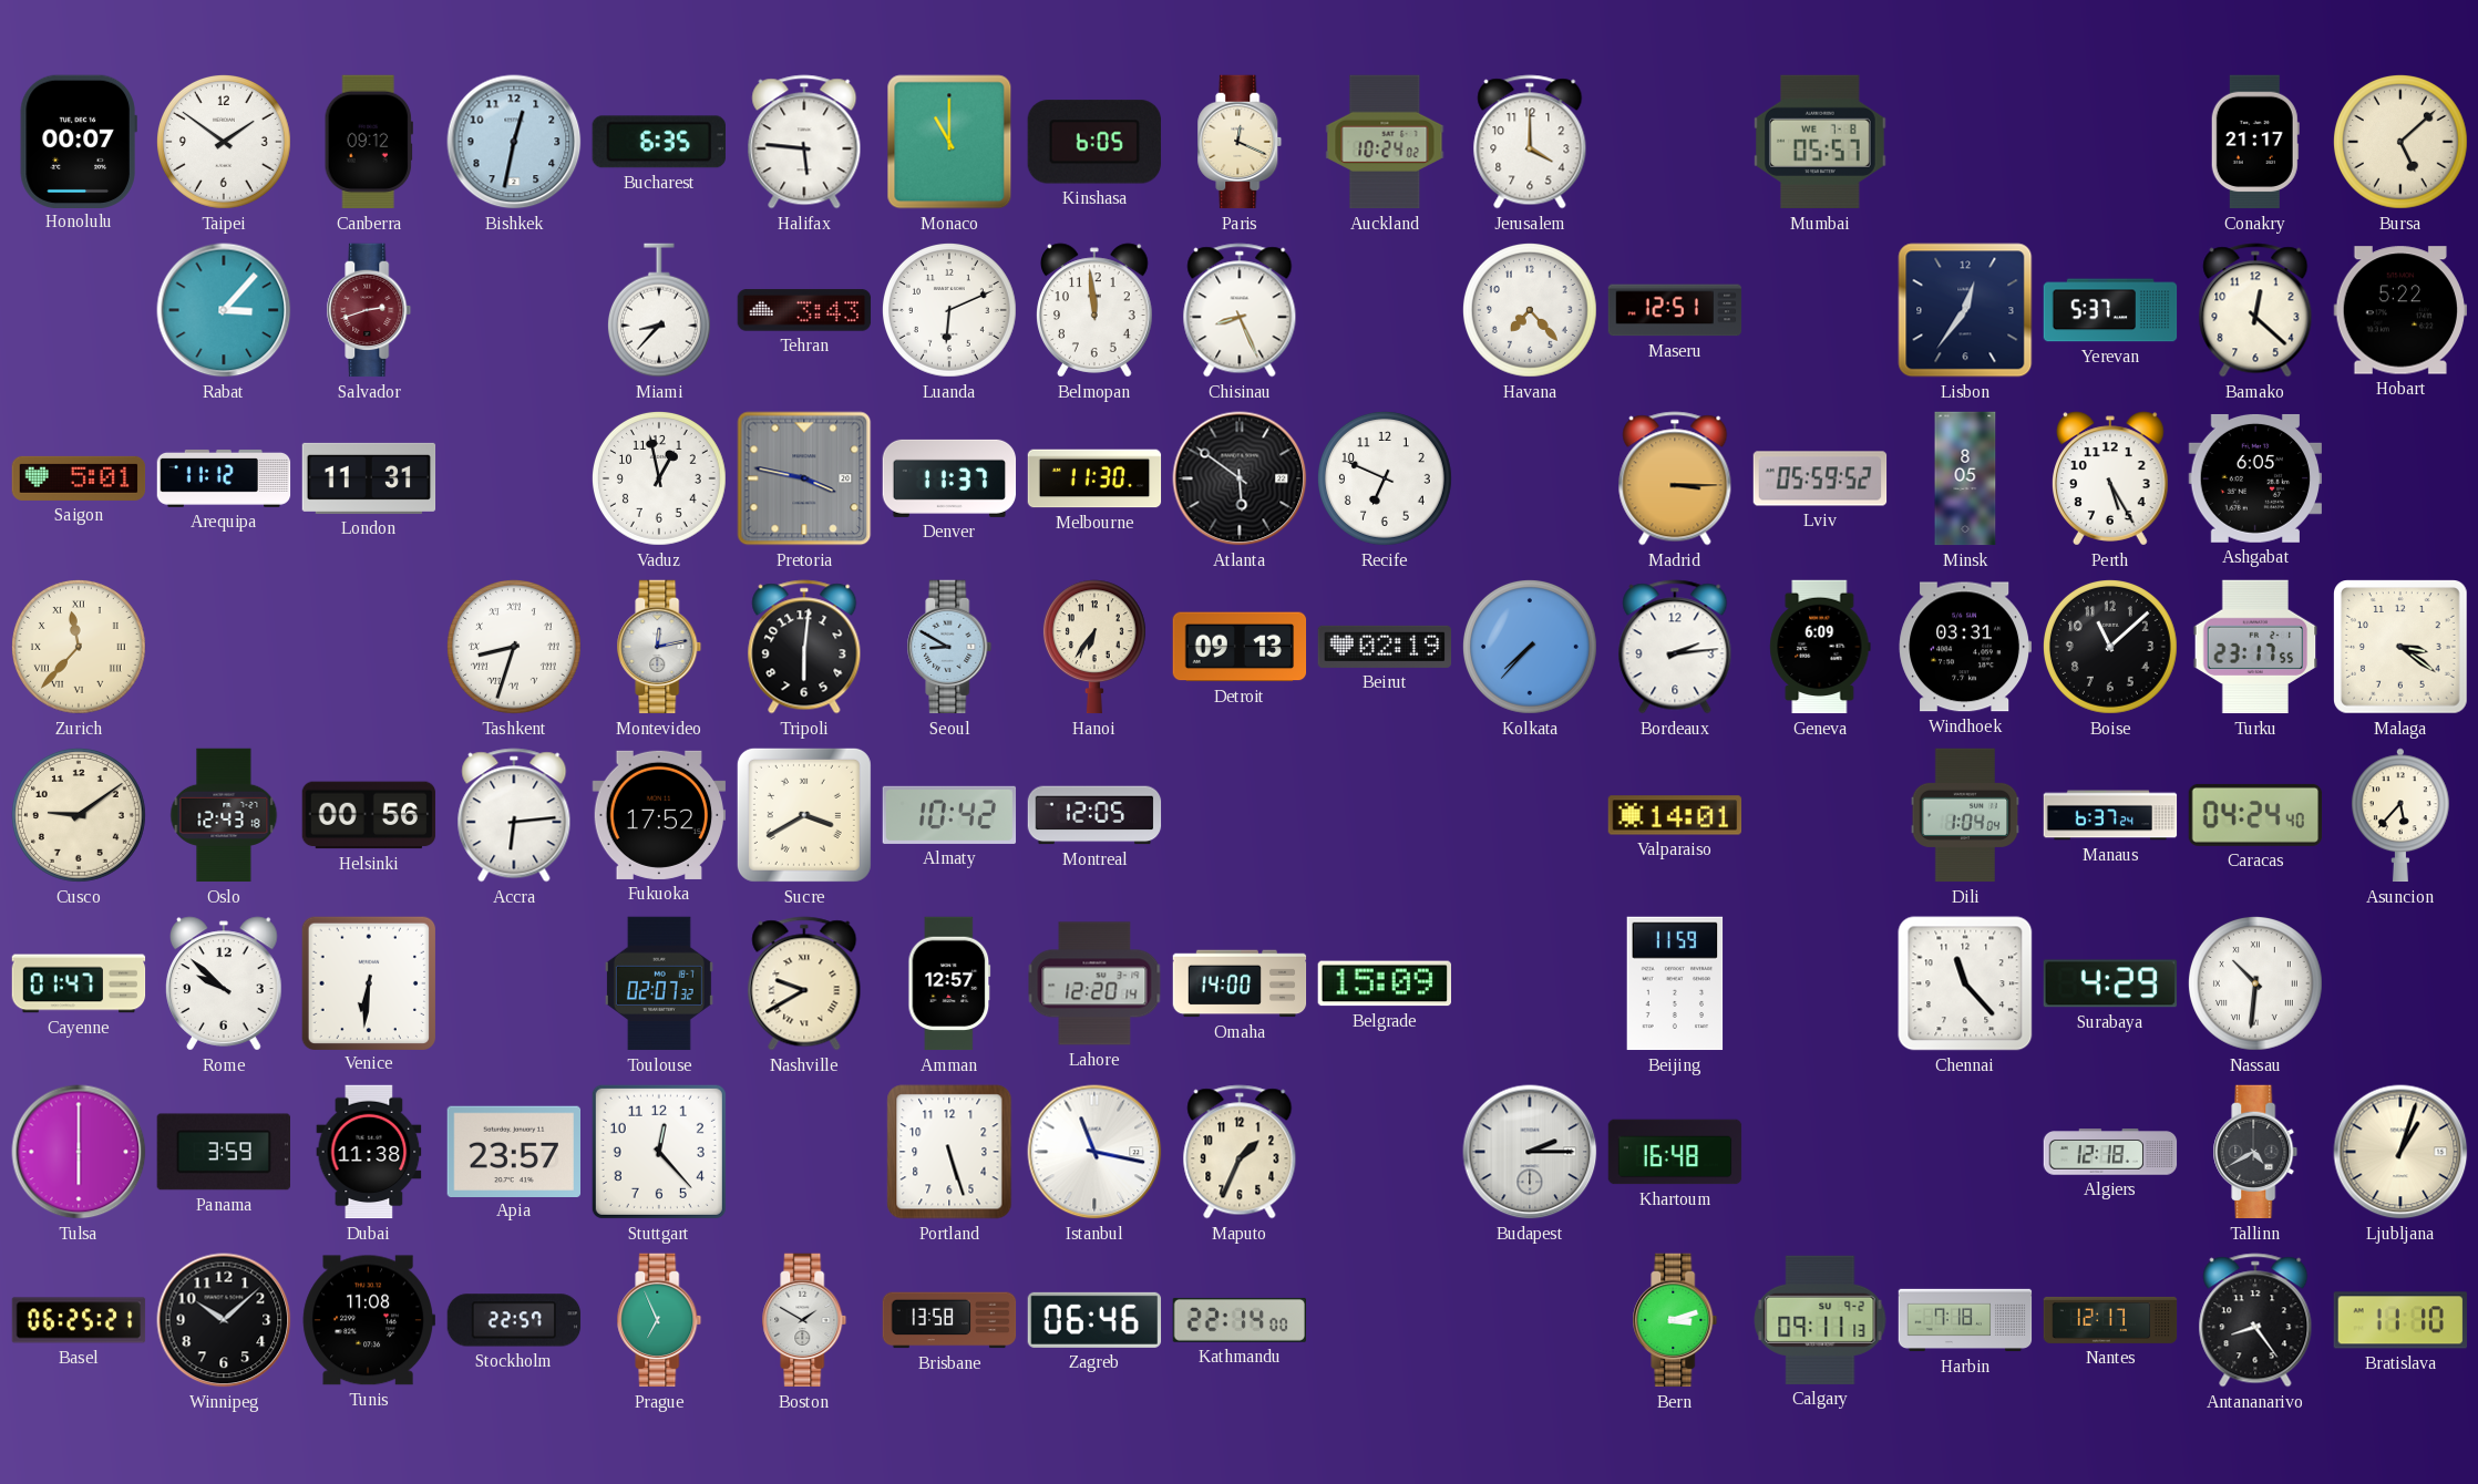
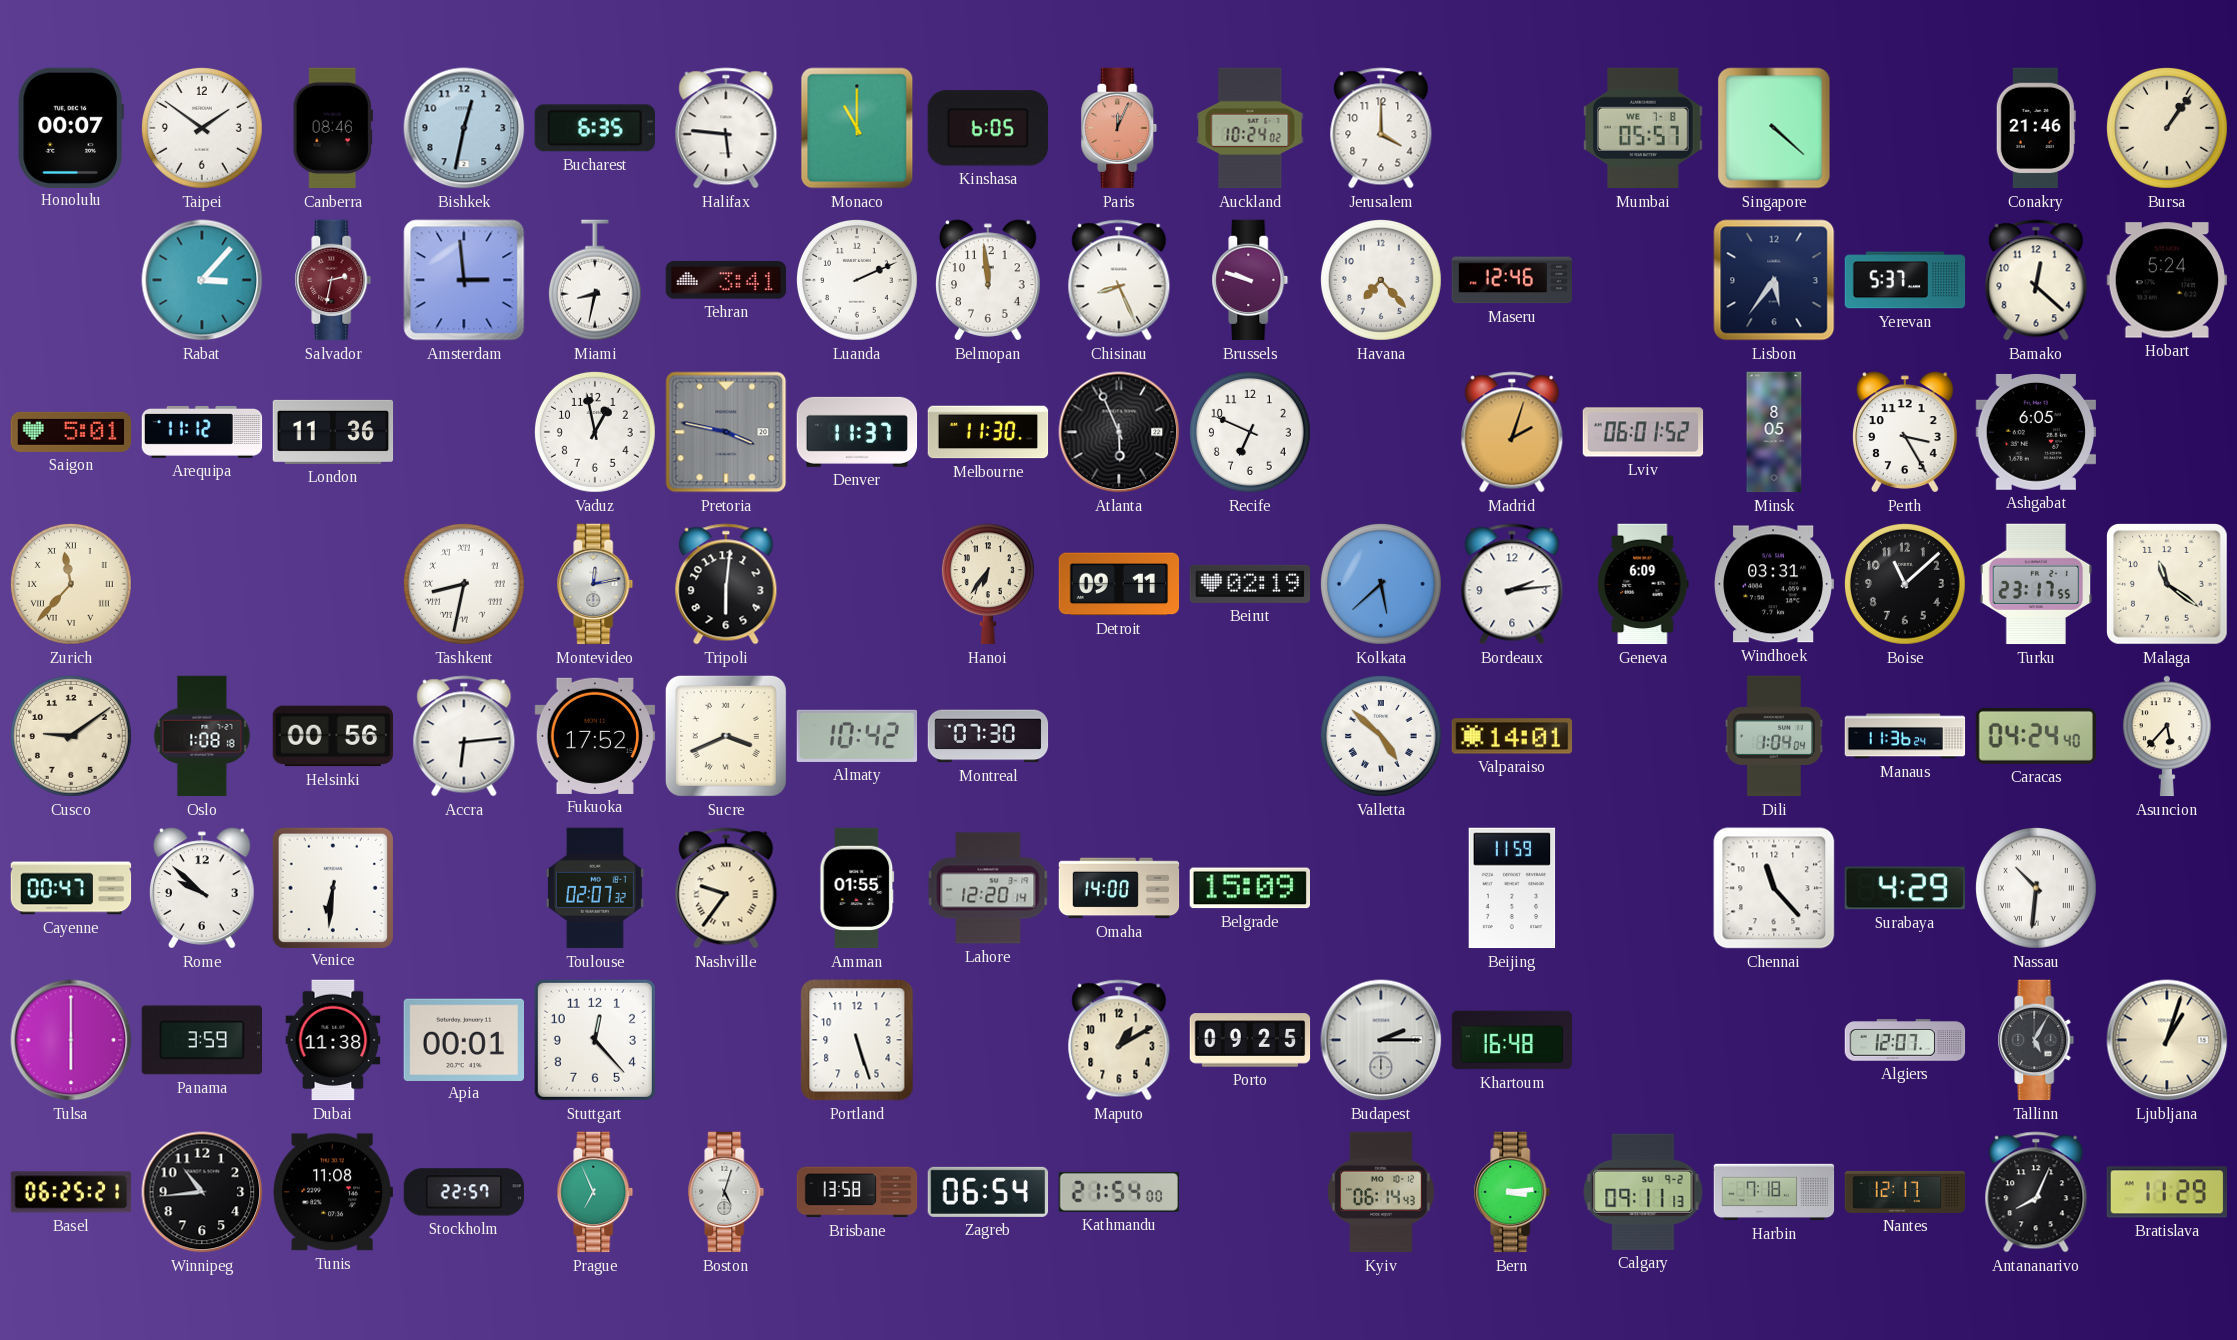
Canberra: 09:12 -> 08:46
Paris: 12:19 -> 12:04
Paris dial: cream -> salmon
Singapore: none -> 4:22
Conakry: 21:17 -> 21:46
Bursa: 5:08 -> 1:06
Salvador: 2:42 -> 2:32
Amsterdam: none -> 2:59
Miami: 8:37 -> 8:32
Tehran: 3:43 -> 3:41
Luanda: 6:11 -> 2:11
Brussels: none -> 9:48
Maseru: 12:51 -> 12:46
Lisbon: 12:36 -> 5:36
Hobart: 5:22 -> 5:24
London: 11:31 -> 11:36
Atlanta: 5:51 -> 5:56
Madrid: 3:15 -> 2:03
Lviv: 05:59 -> 06:01
Perth: 5:25 -> 3:25
Tashkent: 8:33 -> 8:32
Seoul: 8:50 -> none
Detroit: 09:13 -> 09:11
Kolkata: 7:37 -> 5:38
Malaga: 3:21 -> 11:21
Oslo: 12:43 -> 1:08
Sucre: 3:40 -> 3:41
Montreal: 12:05 -> 07:30
Valletta: none -> 4:52
Manaus: 6:37 -> 11:36
Cayenne: 01:47 -> 00:47
Nashville: 9:40 -> 9:36
Amman: 12:57 -> 01:55
Apia: 23:57 -> 00:01
Istanbul: 11:17 -> none
Maputo: 1:34 -> 1:10
Porto: none -> 09:25
Algiers: 12:18 -> 12:07
Tallinn: 4:40 -> 5:05
Winnipeg: 10:08 -> 10:44
Boston: 1:50 -> 5:03
Zagreb: 06:46 -> 06:54
Kathmandu: 22:14 -> 21:54
Kyiv: none -> 06:14
Bern: 3:12 -> 3:14
Antananarivo: 8:24 -> 8:04
Bratislava: 11:10 -> 11:29
